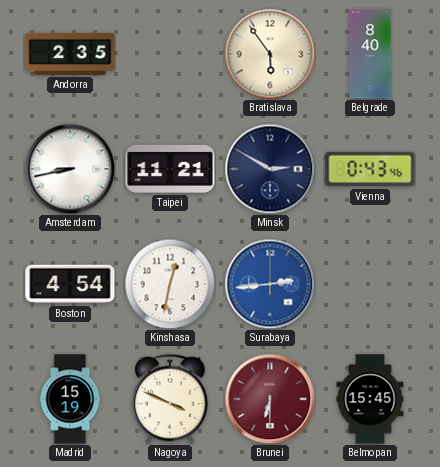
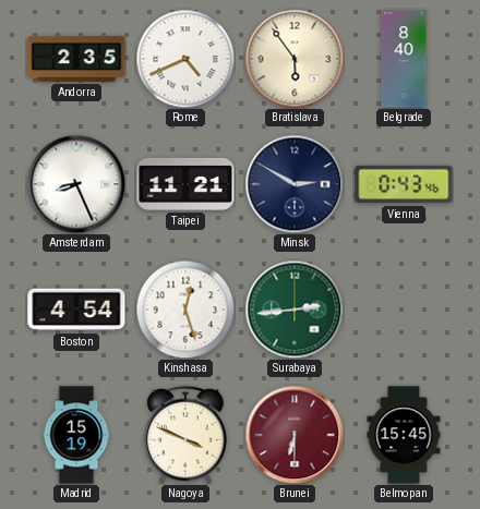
Rome: none -> 4:41
Amsterdam: 8:43 -> 8:26
Kinshasa: 12:32 -> 12:27
Surabaya dial: blue -> green
